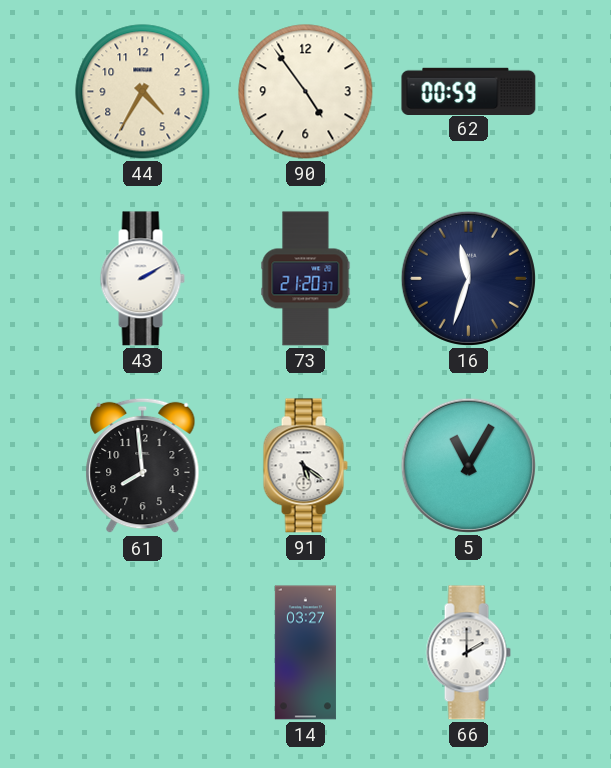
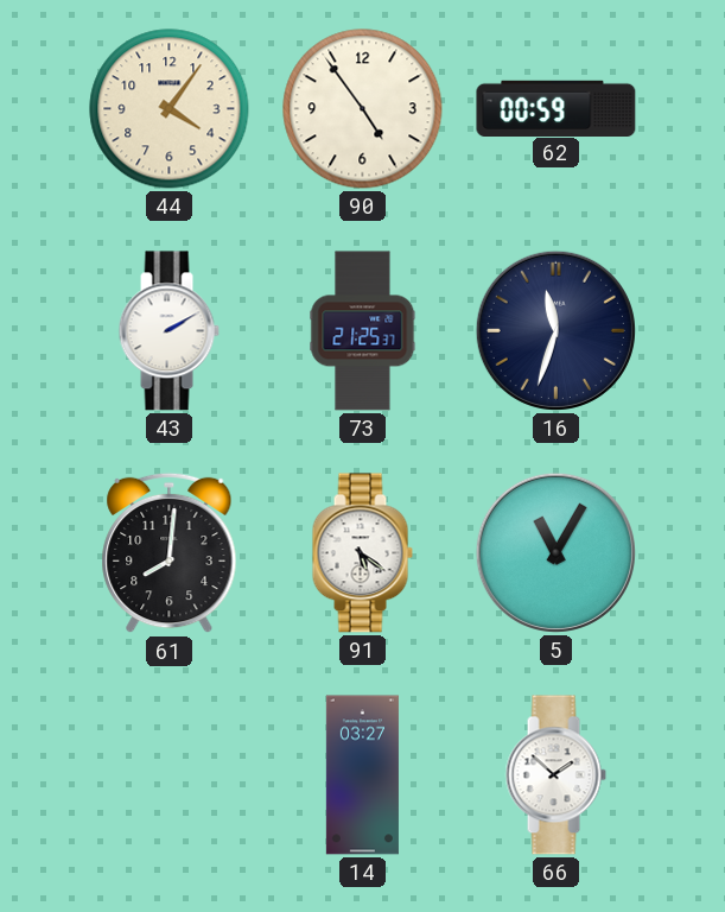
44: 4:35 -> 4:06
73: 21:20 -> 21:25
61: 7:59 -> 8:01
66: 2:00 -> 1:52
